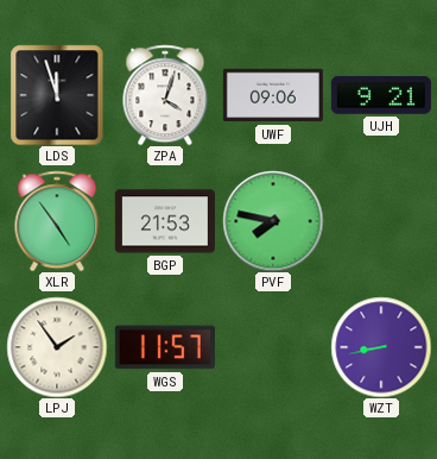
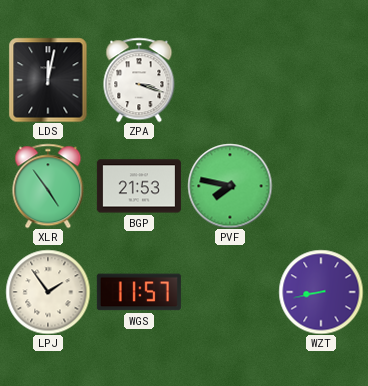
LDS: 11:57 -> 12:02
ZPA: 4:03 -> 3:18
UWF: 09:06 -> none
UJH: 9:21 -> none
